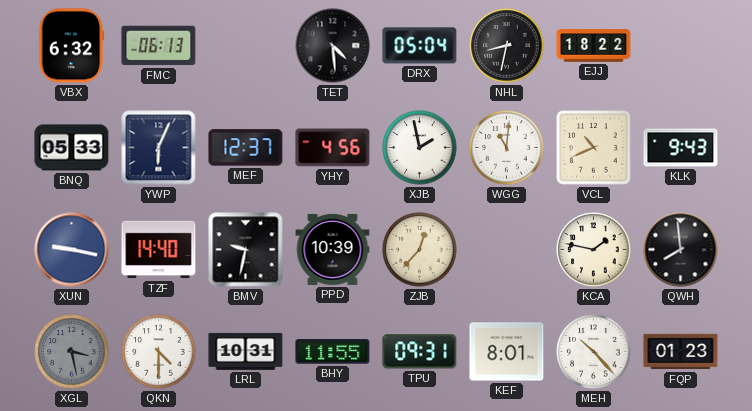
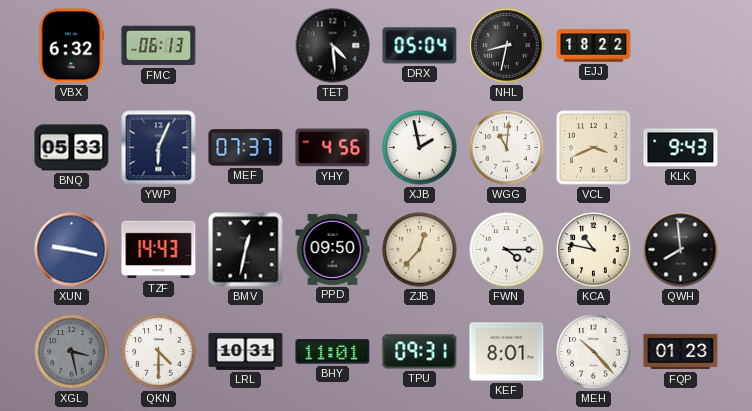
MEF: 12:37 -> 07:37
VCL: 10:41 -> 3:41
TZF: 14:40 -> 14:43
BMV: 9:32 -> 12:32
PPD: 10:39 -> 09:50
FWN: none -> 4:15
KCA: 1:47 -> 10:47
BHY: 11:55 -> 11:01
